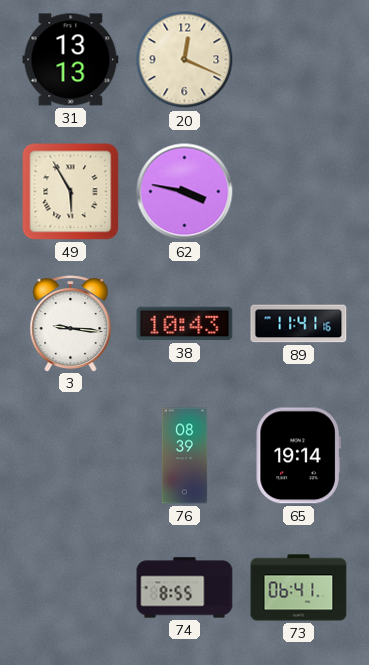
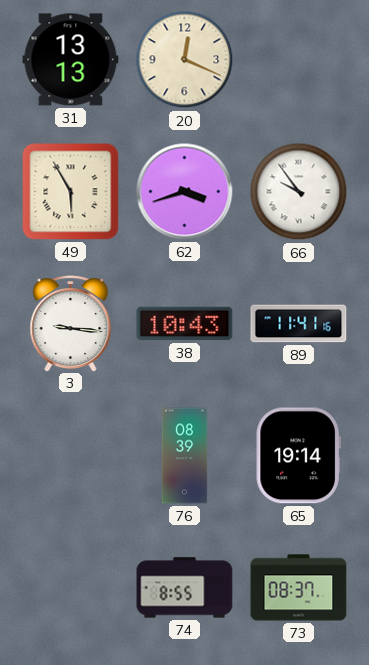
62: 3:47 -> 3:42
66: none -> 9:54
73: 06:41 -> 08:37
